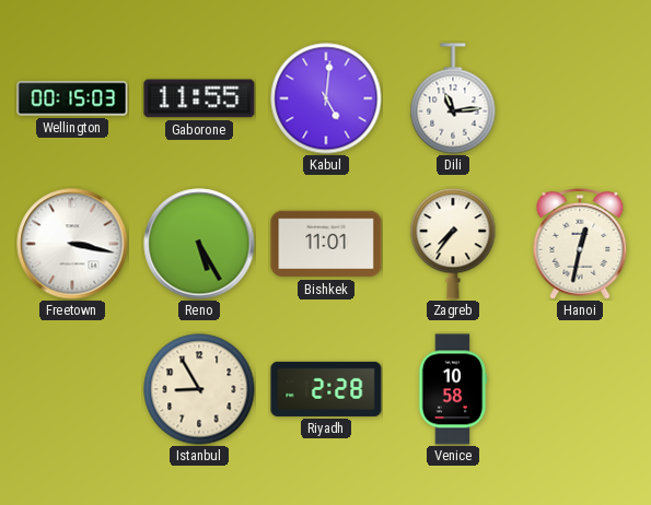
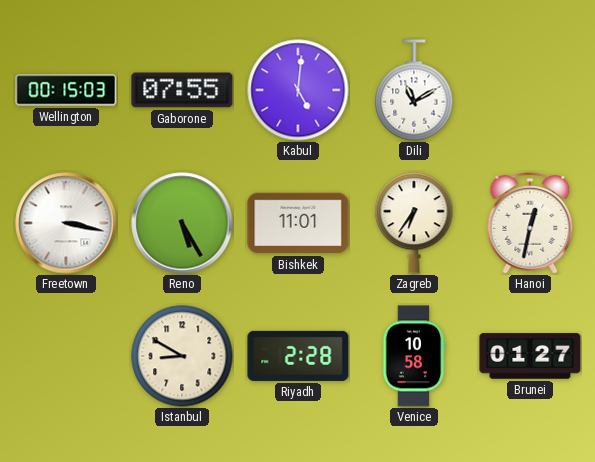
Gaborone: 11:55 -> 07:55
Dili: 11:14 -> 11:10
Zagreb: 7:36 -> 6:36
Istanbul: 8:55 -> 8:50
Brunei: none -> 01:27
